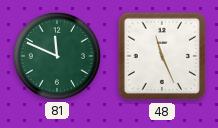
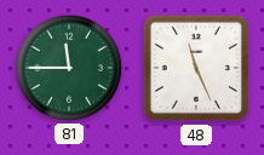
81: 11:49 -> 11:45
